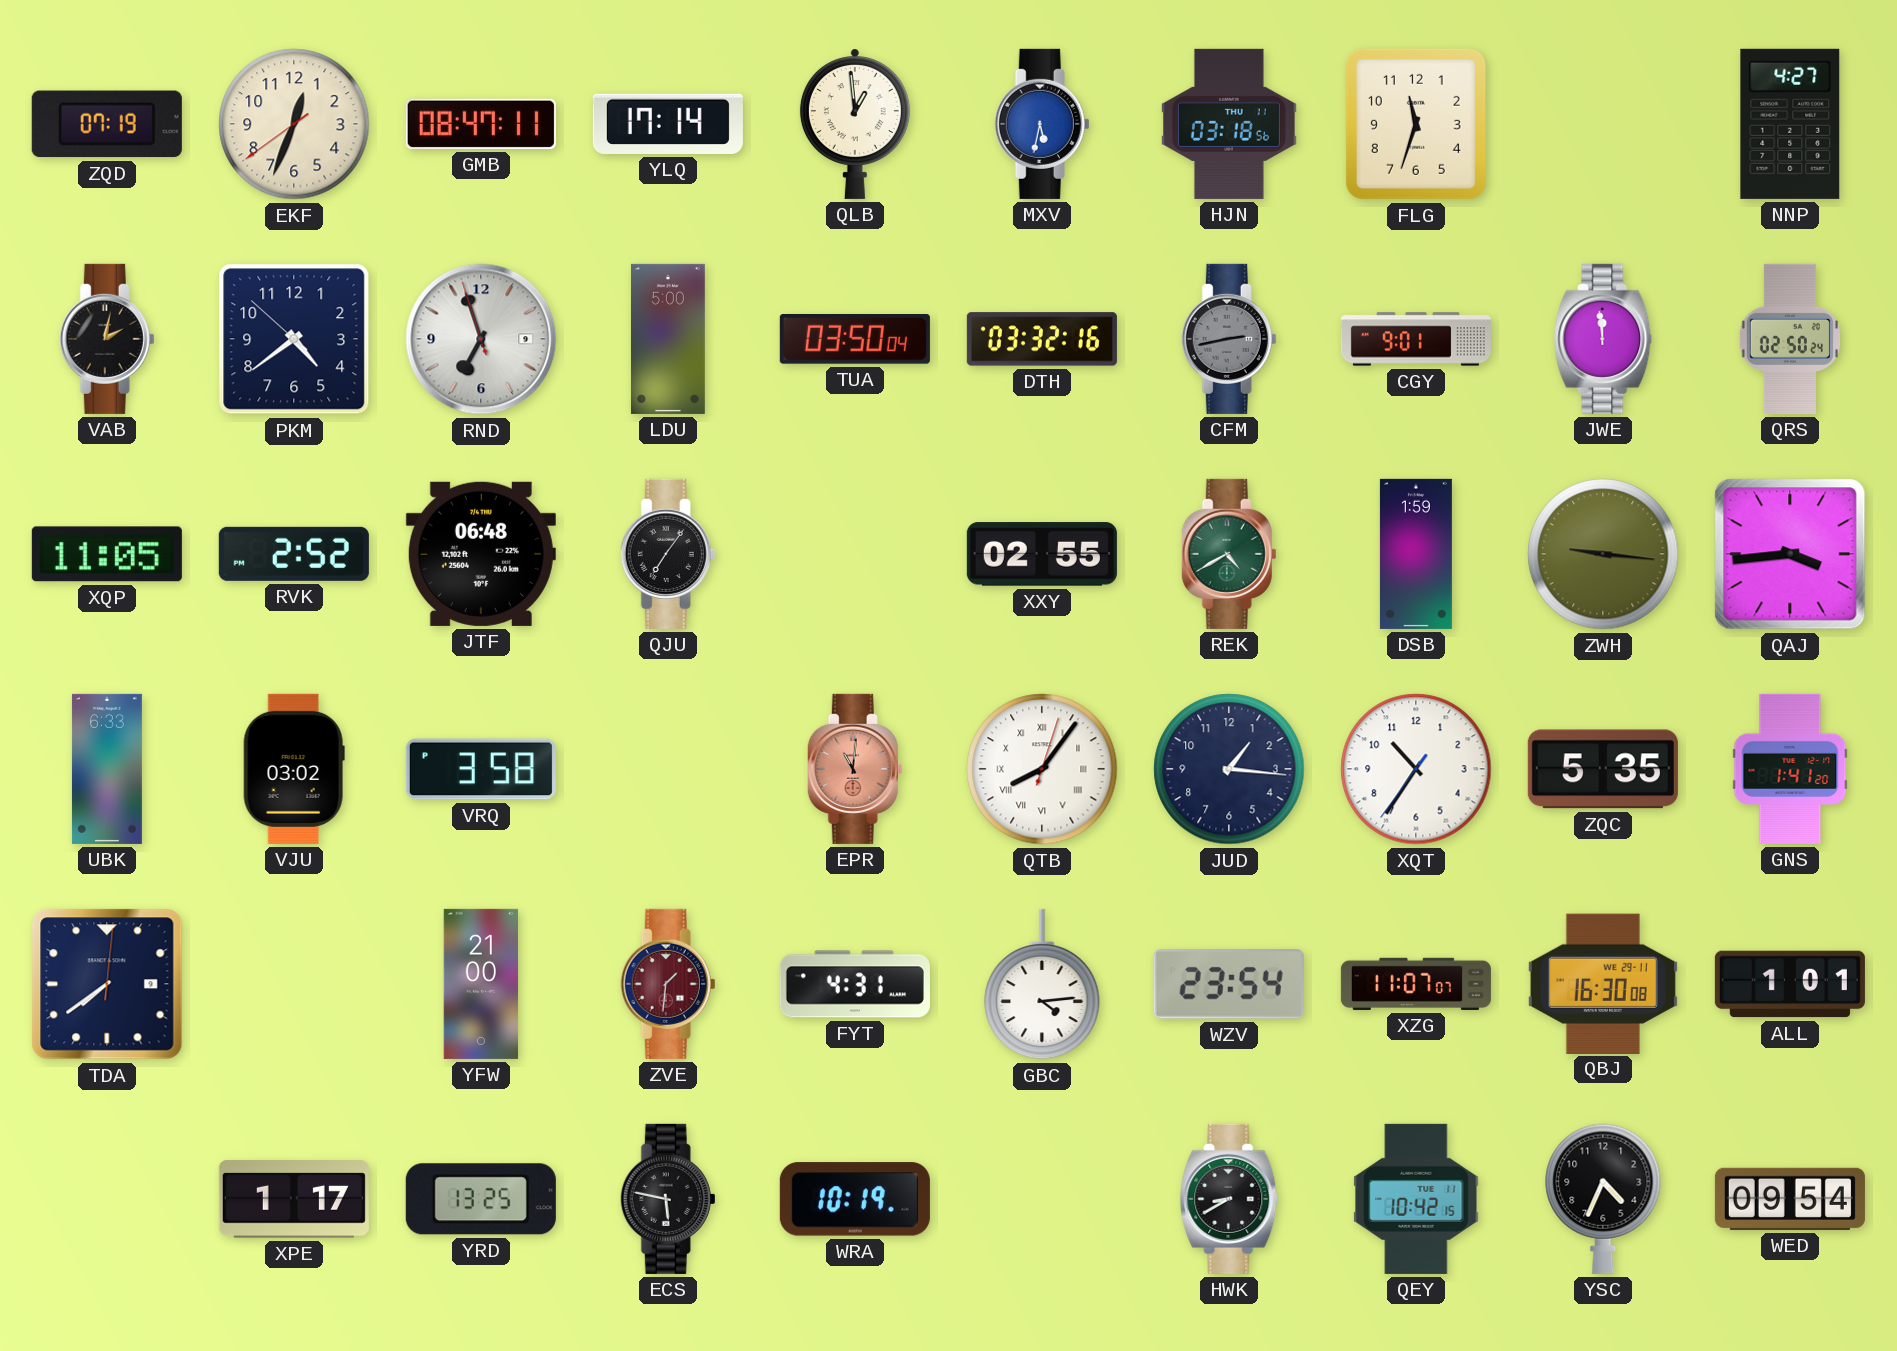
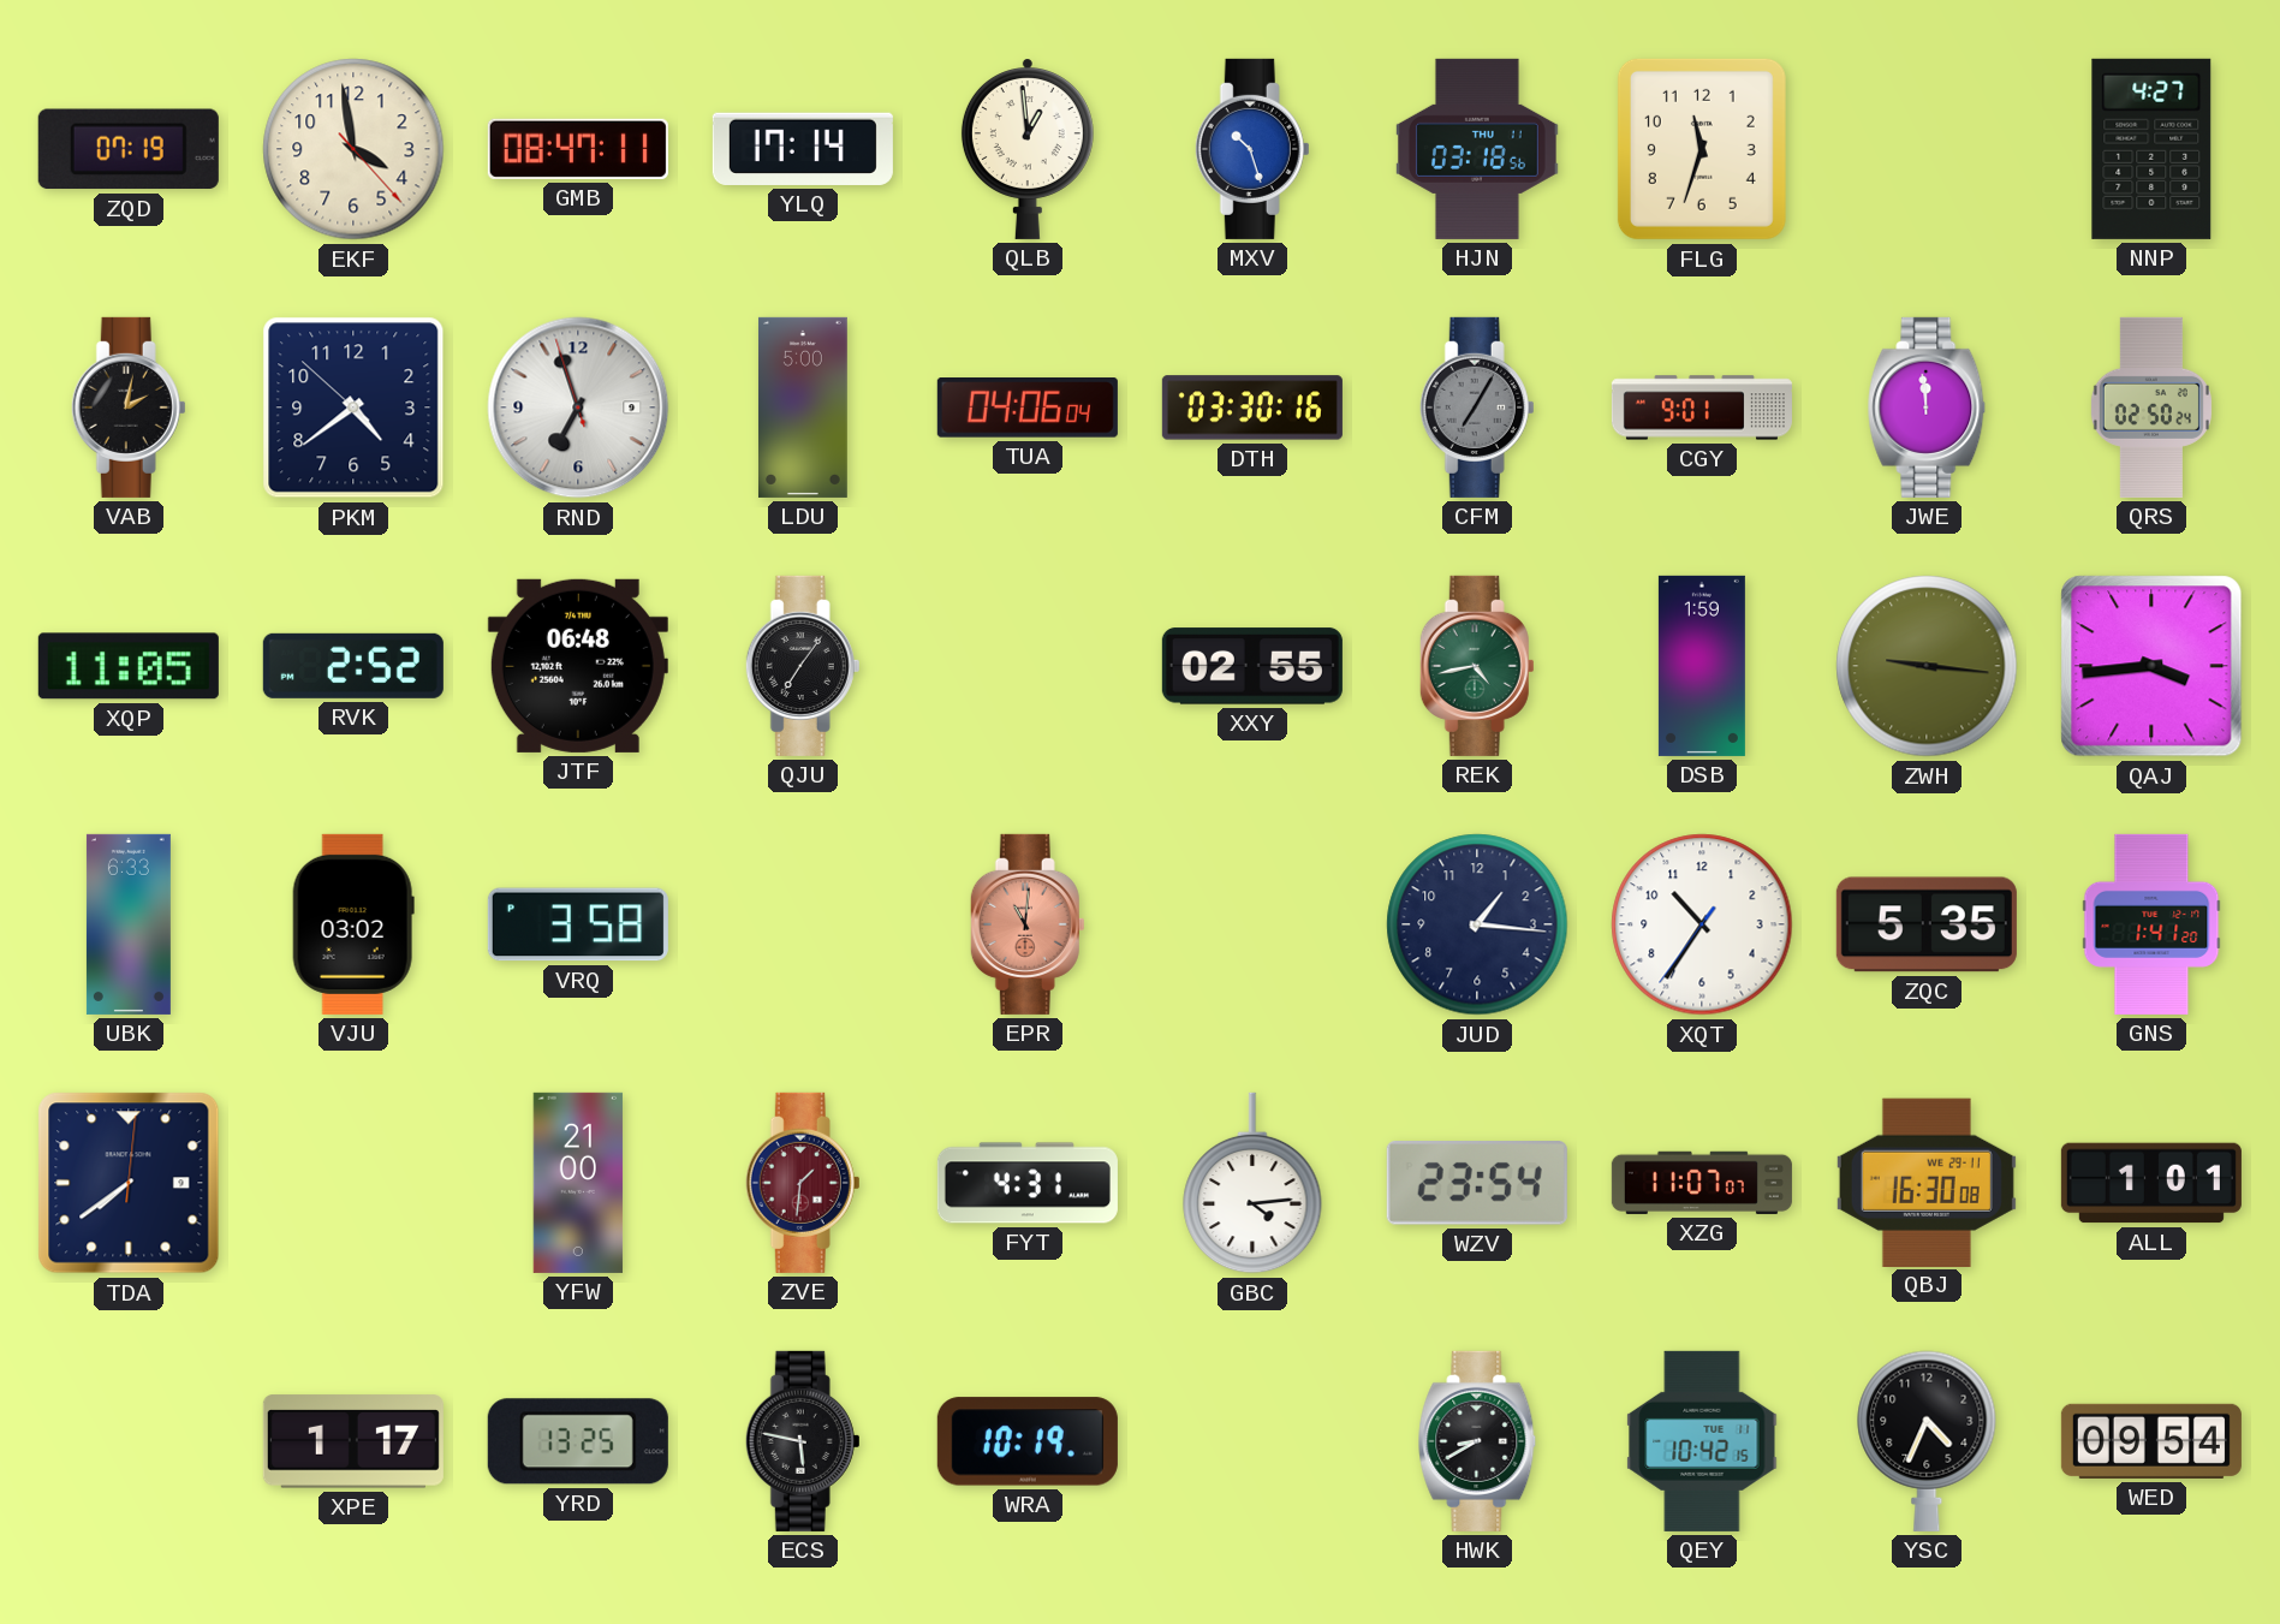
EKF: 12:33 -> 3:58
MXV: 5:32 -> 10:27
TUA: 03:50 -> 04:06
DTH: 03:32 -> 03:30
CFM: 2:43 -> 7:05
REK: 4:40 -> 4:43
QTB: 8:06 -> none
